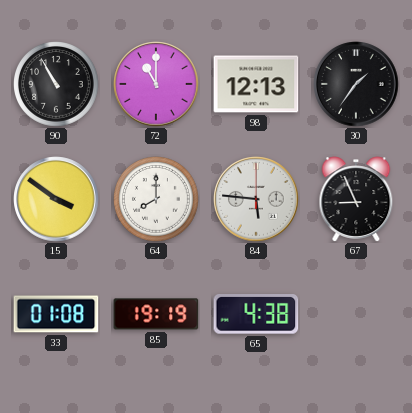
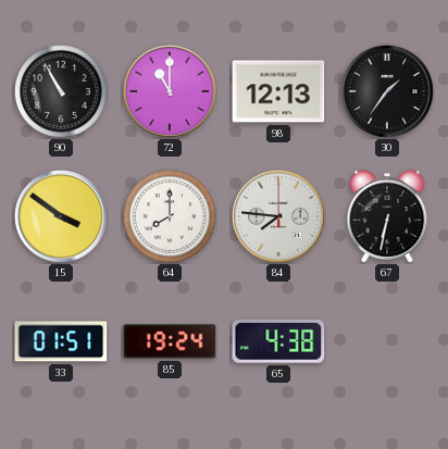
84: 5:46 -> 7:46
67: 8:56 -> 6:32
33: 01:08 -> 01:51
85: 19:19 -> 19:24
